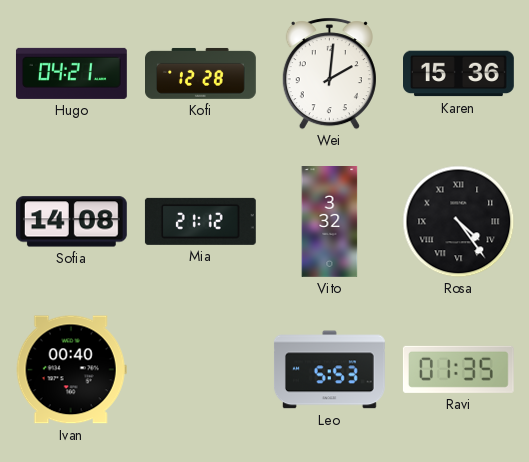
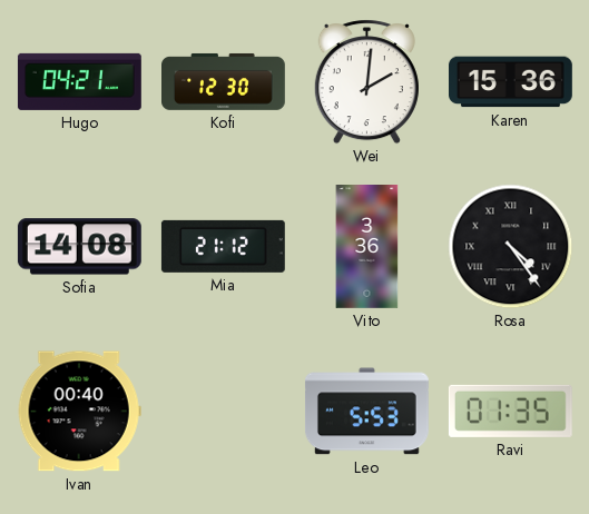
Kofi: 12:28 -> 12:30
Vito: 3:32 -> 3:36
